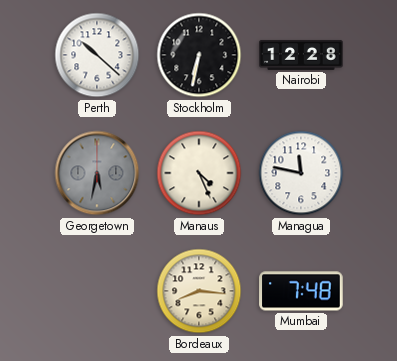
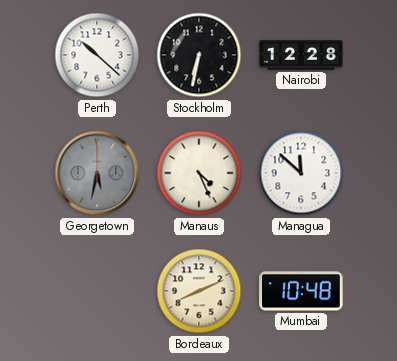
Managua: 11:47 -> 11:52
Bordeaux: 8:16 -> 8:11
Mumbai: 7:48 -> 10:48
